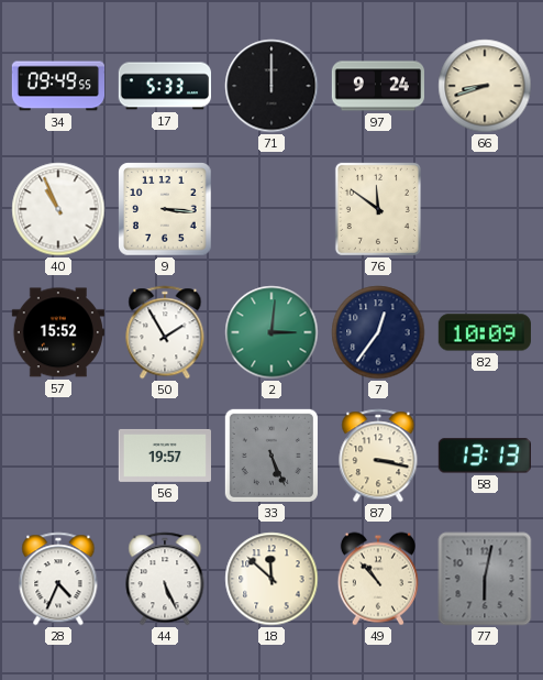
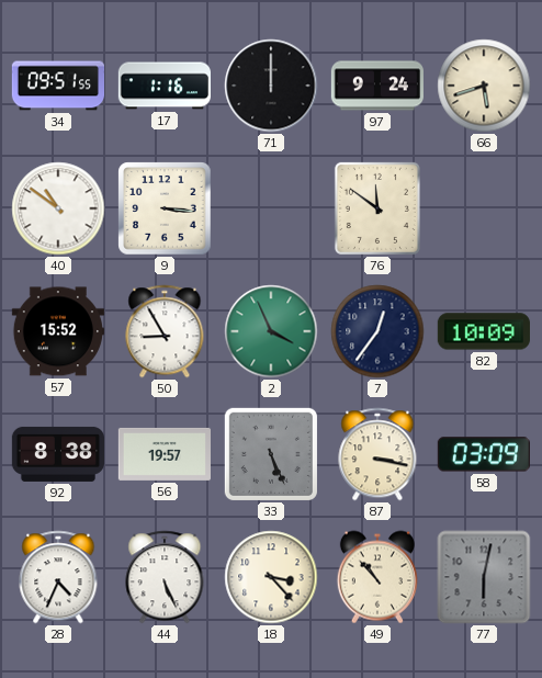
34: 09:49 -> 09:51
17: 5:33 -> 1:16
66: 8:42 -> 5:42
40: 10:56 -> 10:51
50: 1:55 -> 8:55
2: 3:01 -> 3:56
92: none -> 8:38
58: 13:13 -> 03:09
18: 11:52 -> 3:23
